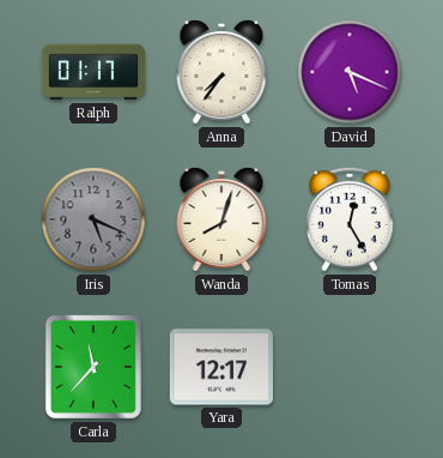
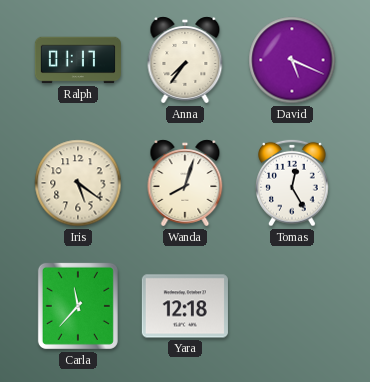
Iris: 5:19 -> 5:21
Iris dial: grey -> cream
Yara: 12:17 -> 12:18
